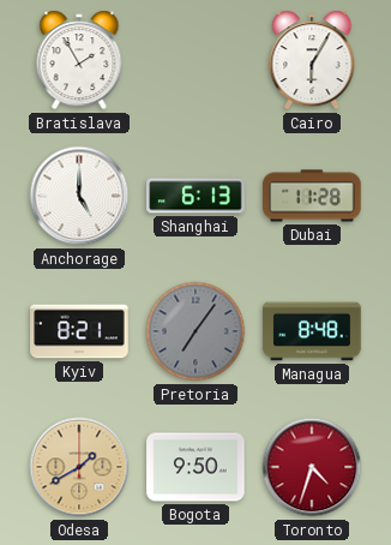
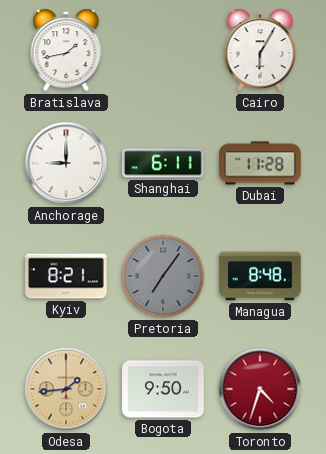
Bratislava: 1:55 -> 1:43
Anchorage: 5:00 -> 9:00
Shanghai: 6:13 -> 6:11
Odesa: 1:40 -> 1:44
